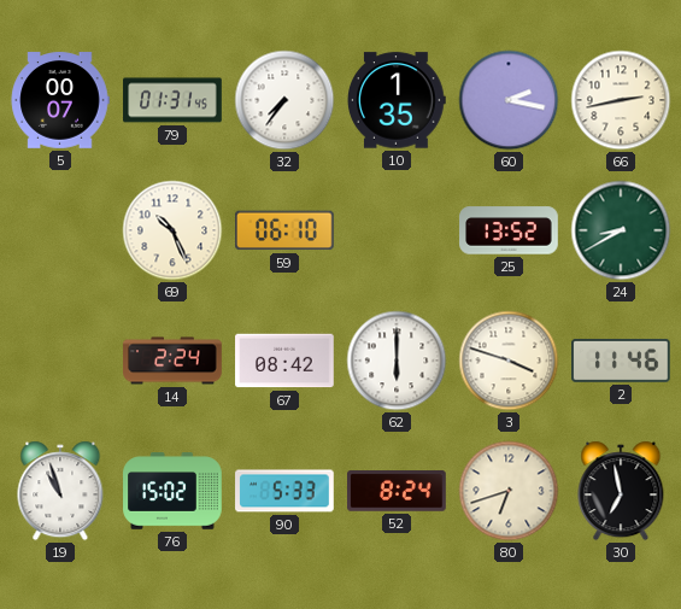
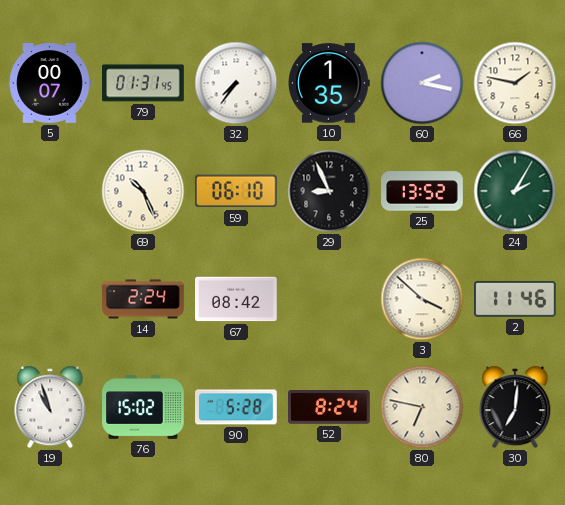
66: 2:43 -> 1:47
29: none -> 8:56
24: 8:40 -> 2:05
62: 6:00 -> none
3: 3:48 -> 3:52
90: 5:33 -> 5:28
80: 6:42 -> 6:47
30: 6:58 -> 7:01
